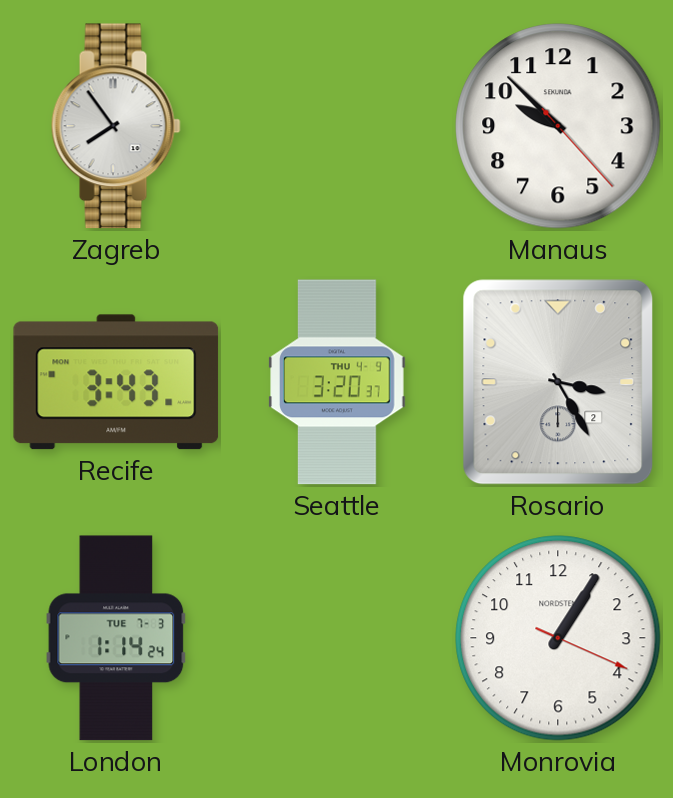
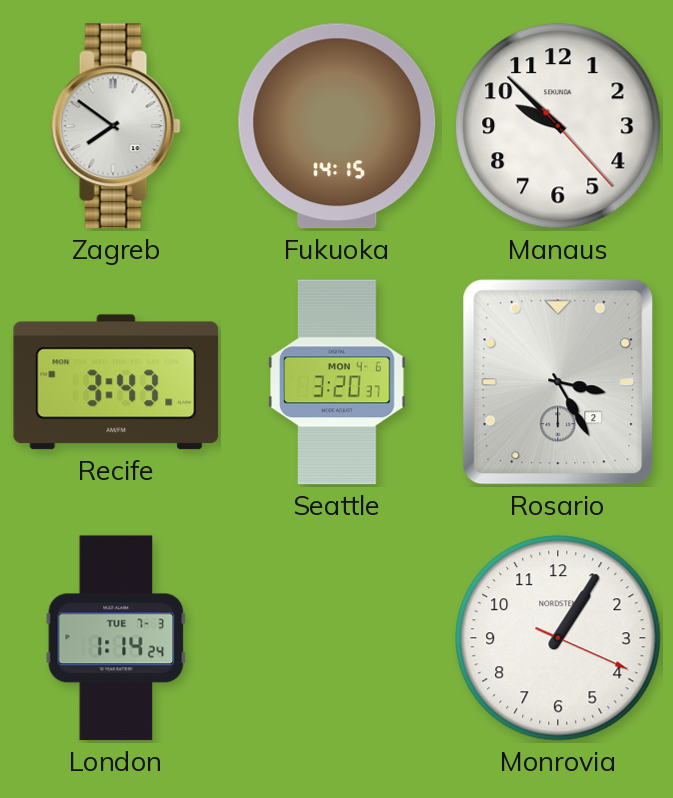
Zagreb: 7:54 -> 7:51
Fukuoka: none -> 14:15
Seattle date: THU 4-9 -> MON 4-6
